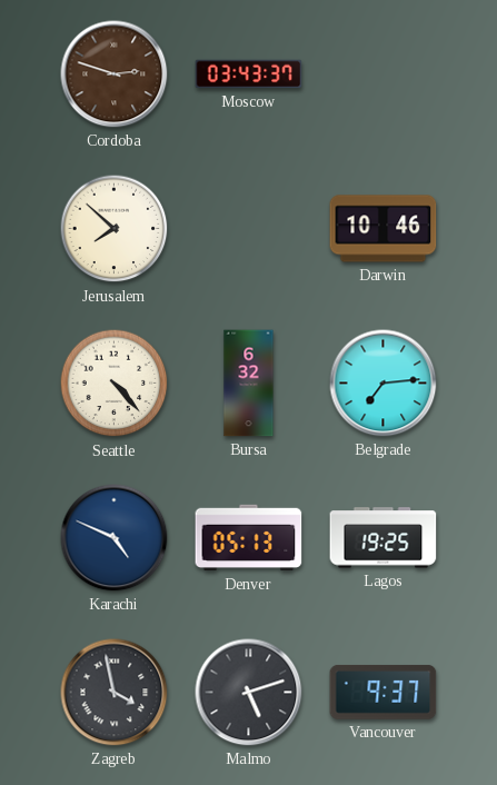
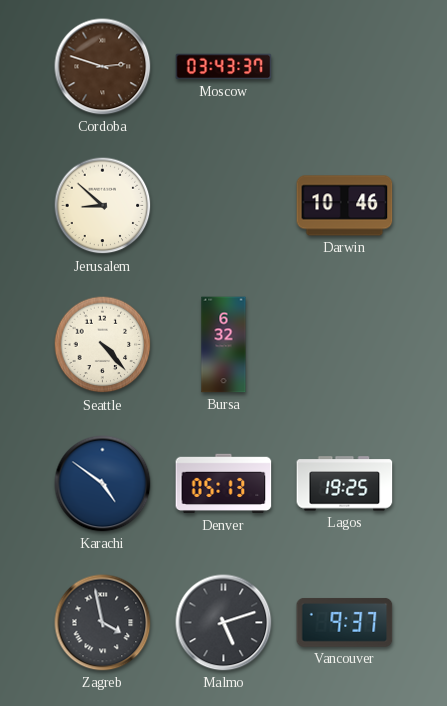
Jerusalem: 7:52 -> 8:52
Belgrade: 7:14 -> none
Karachi: 4:49 -> 4:51
